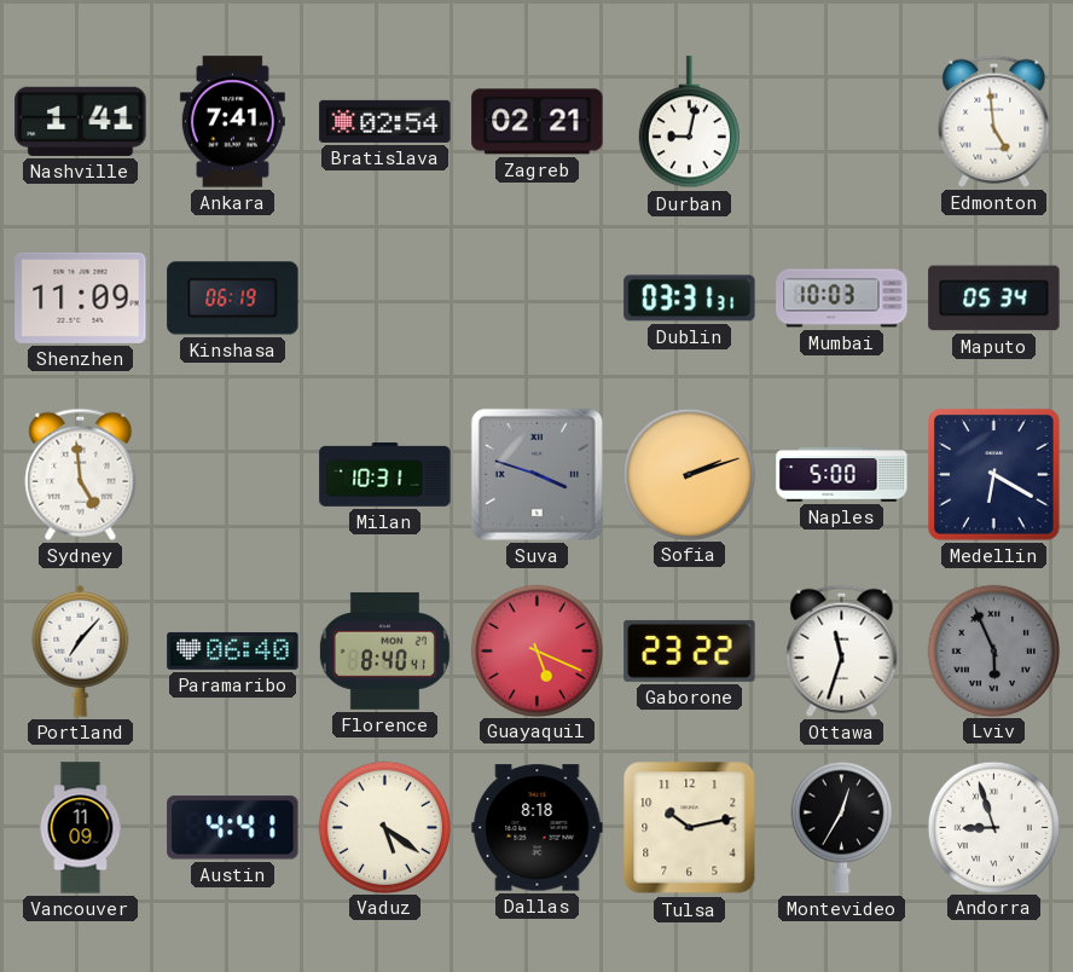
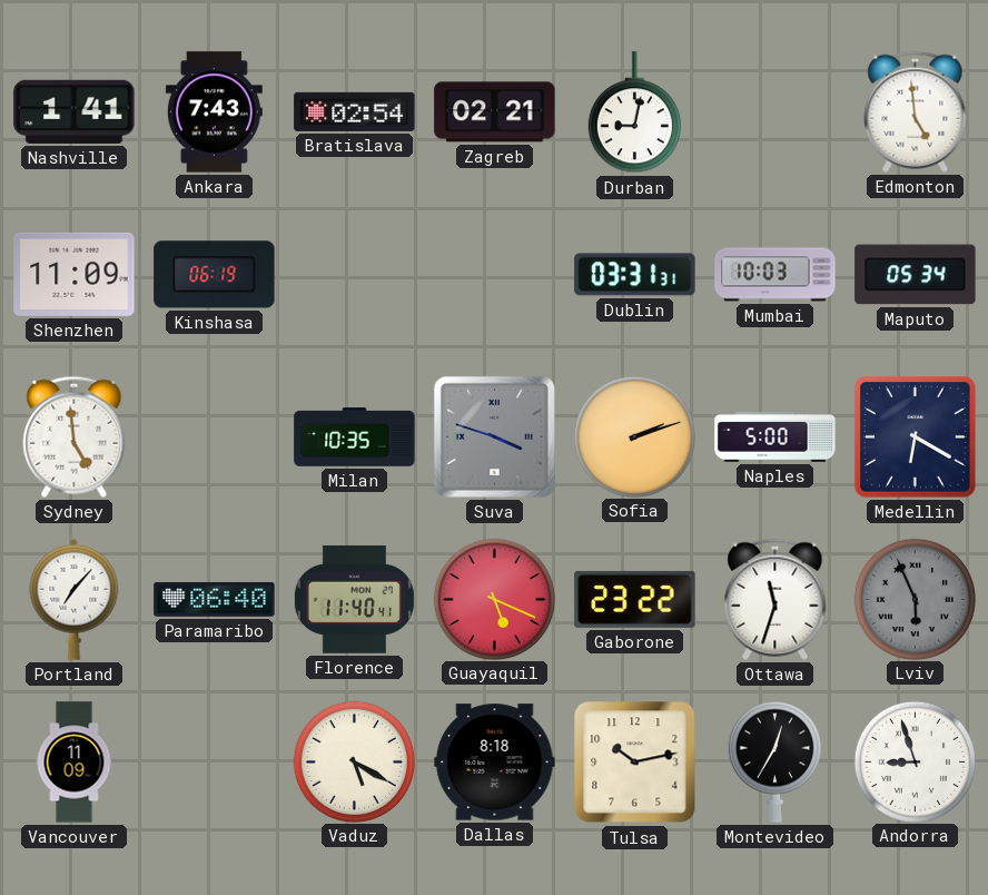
Ankara: 7:41 -> 7:43
Milan: 10:31 -> 10:35
Florence: 8:40 -> 11:40
Austin: 4:41 -> none
Vaduz: 5:21 -> 5:20
